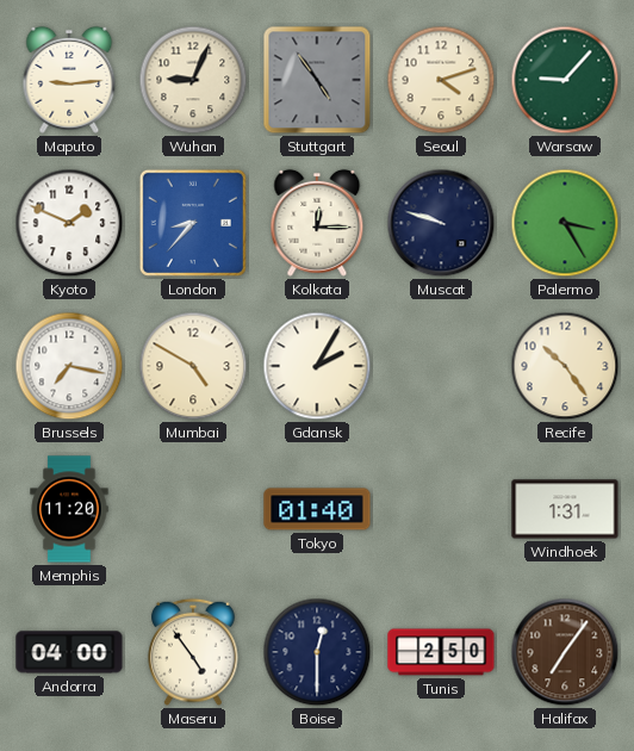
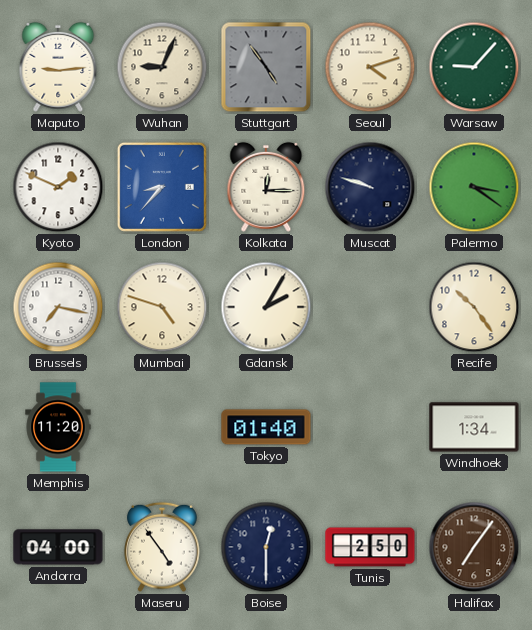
Palermo: 3:25 -> 3:21
Mumbai: 4:50 -> 4:48
Windhoek: 1:31 -> 1:34
